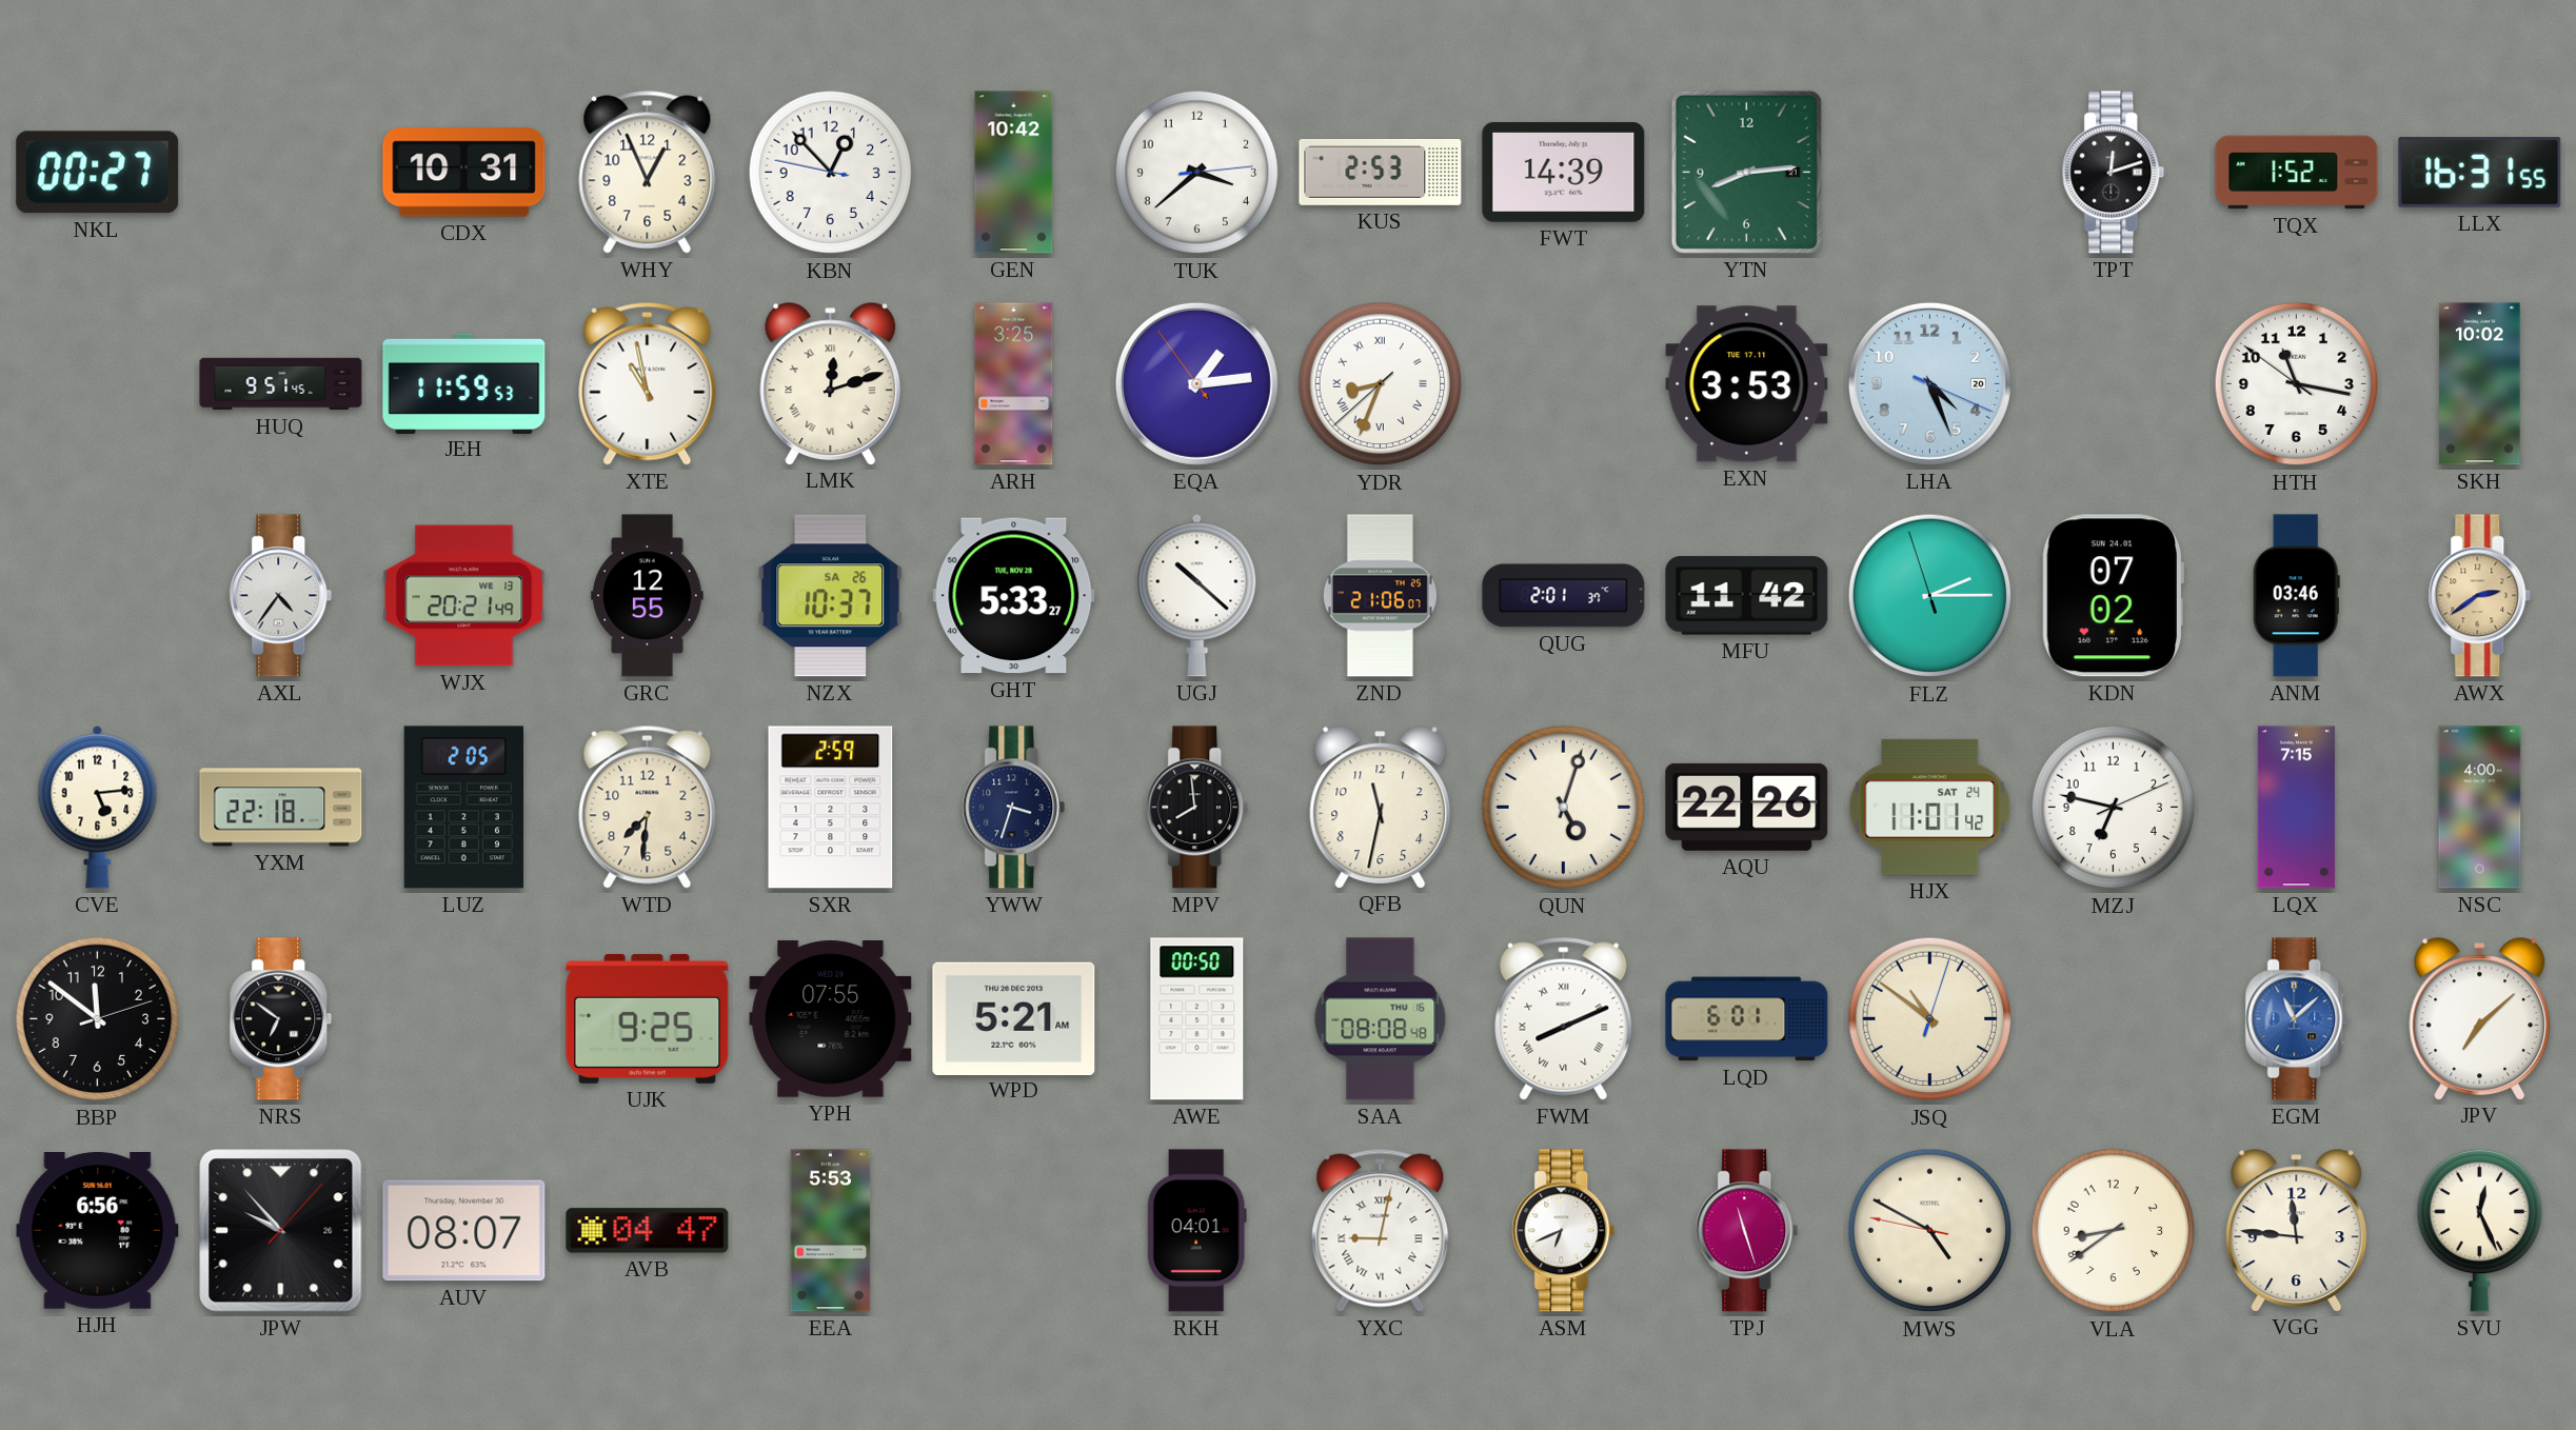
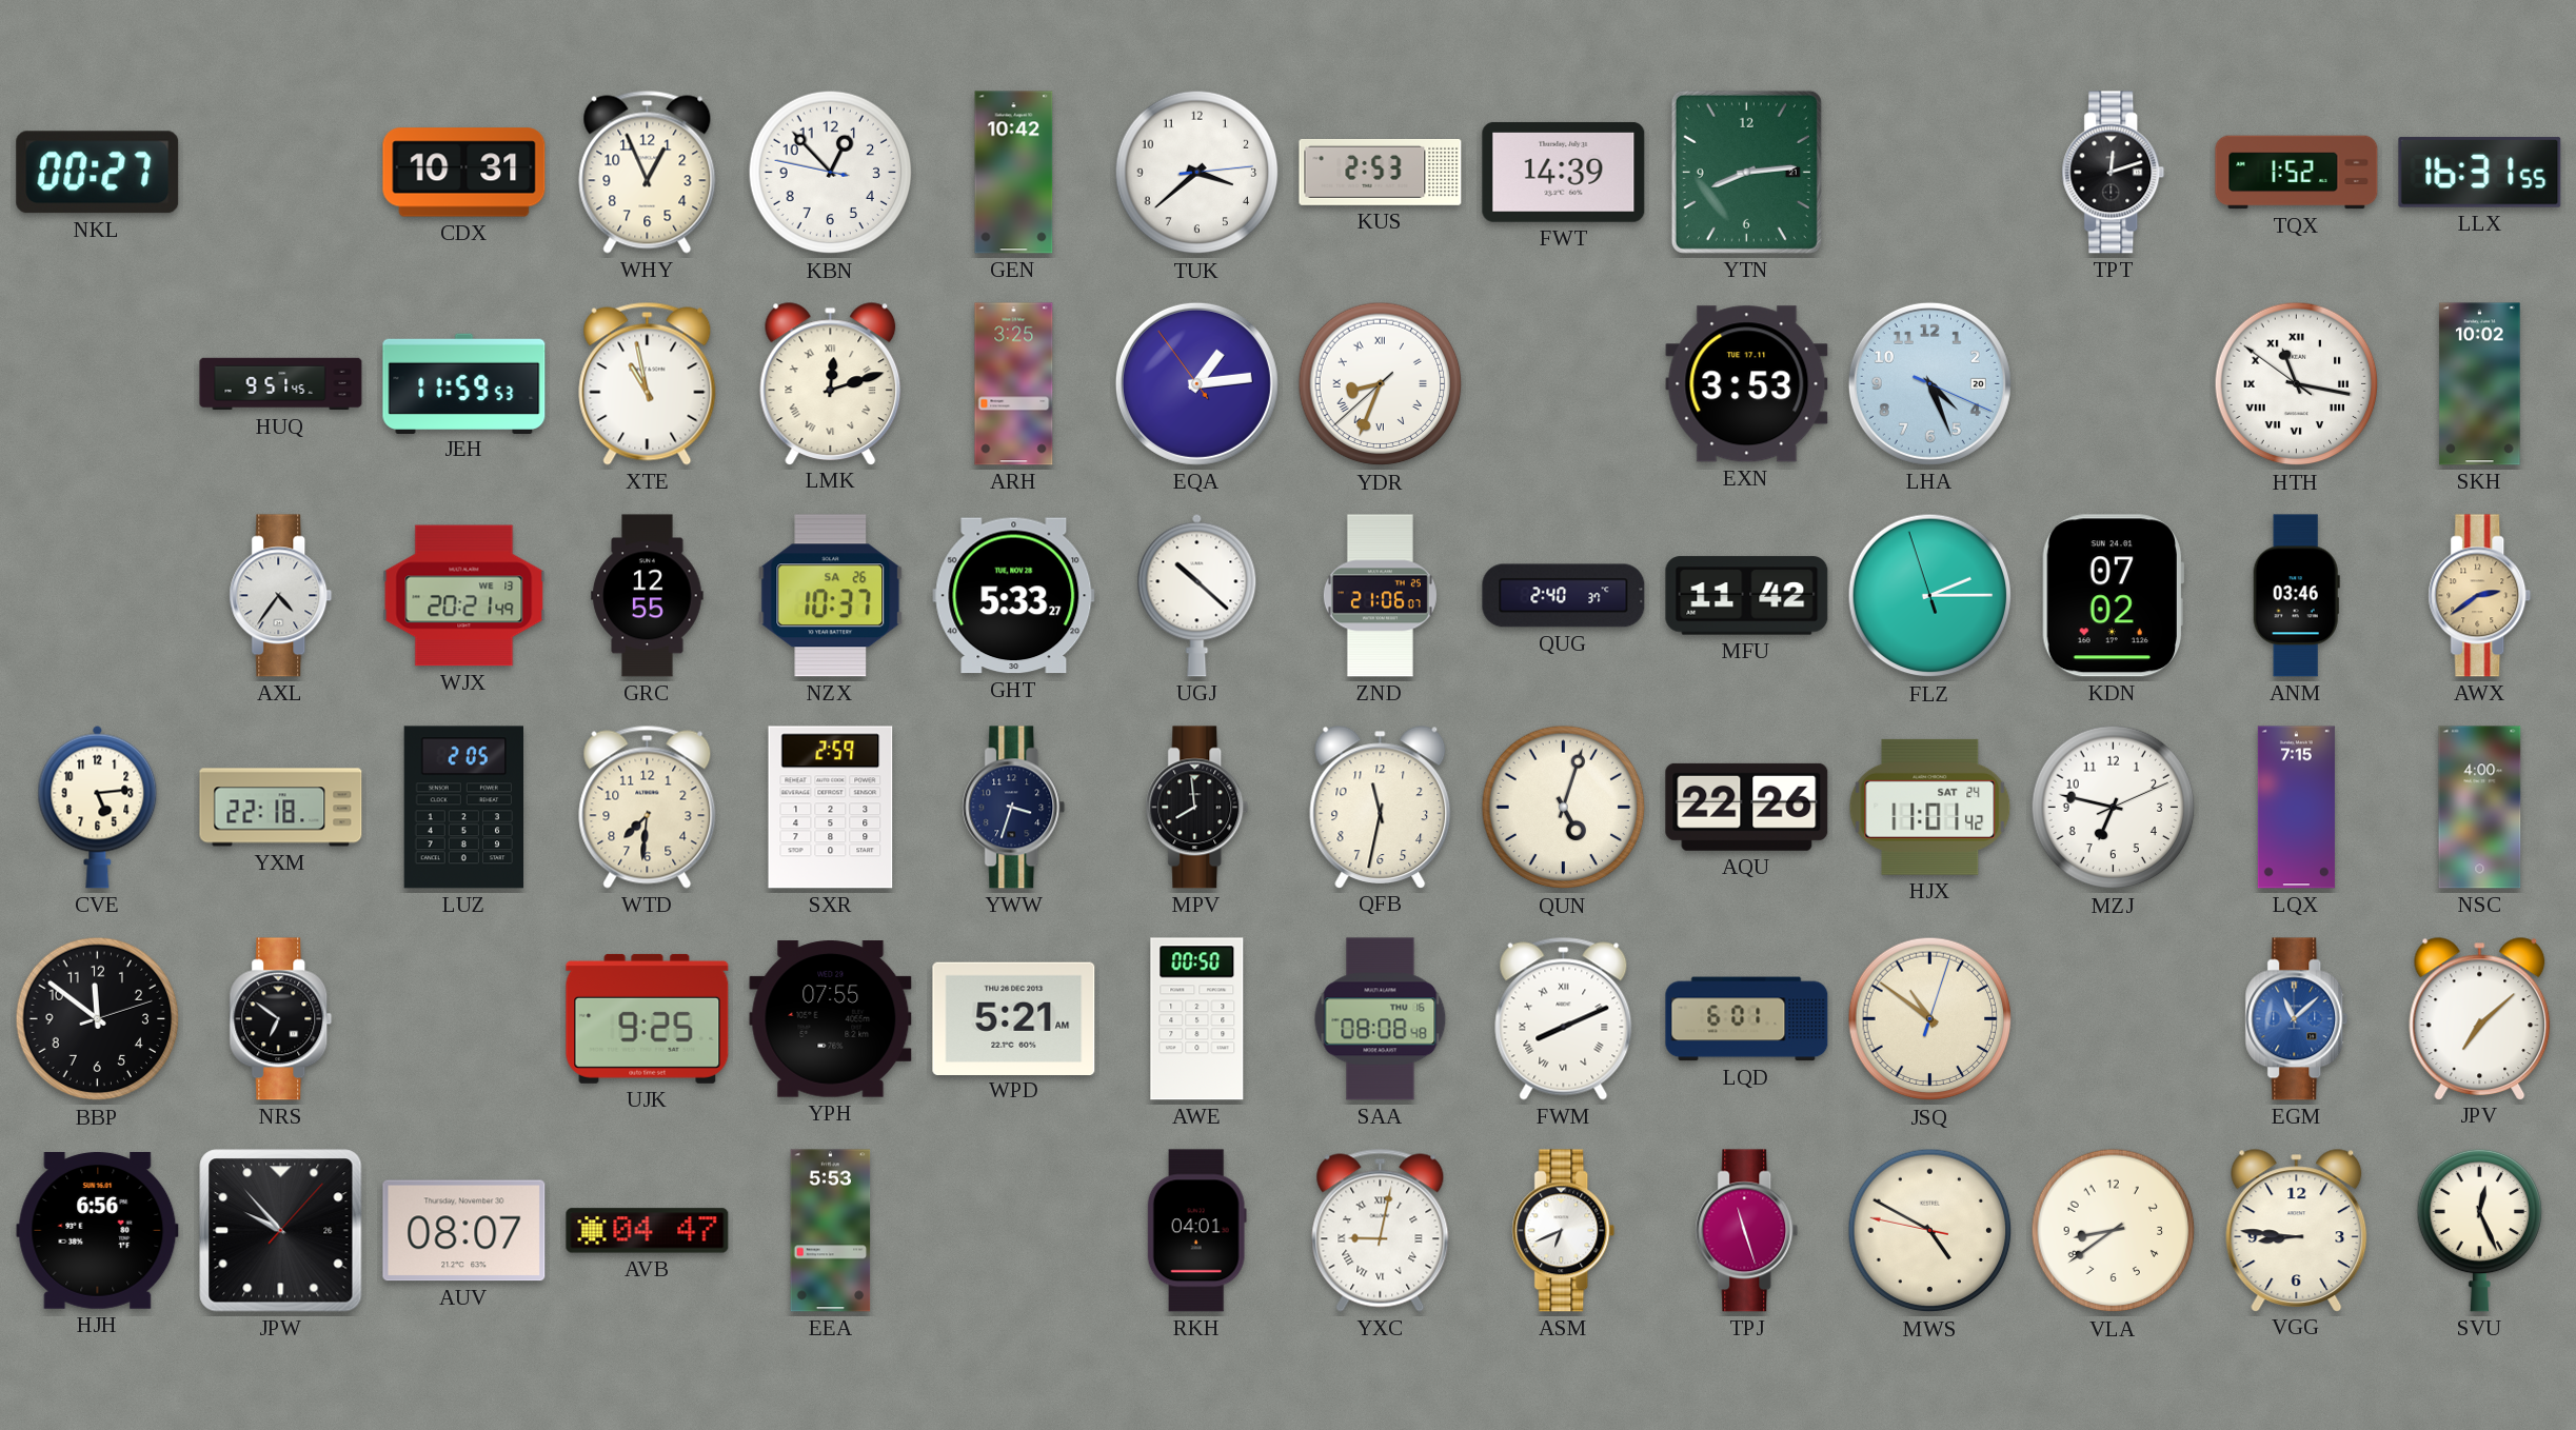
HTH numerals: Arabic -> Roman
QUG: 2:01 -> 2:40
VGG: 11:46 -> 8:46
